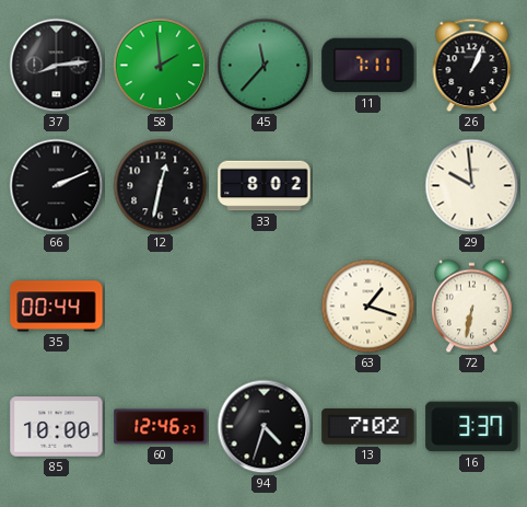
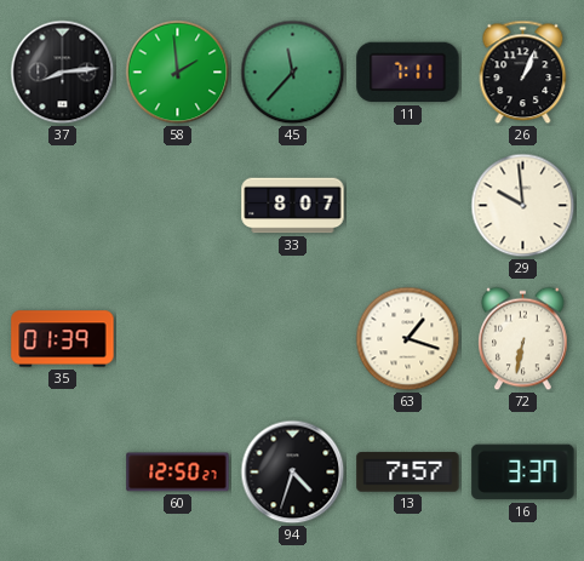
66: 2:11 -> none
12: 12:32 -> none
33: 8:02 -> 8:07
35: 00:44 -> 01:39
85: 10:00 -> none
60: 12:46 -> 12:50
13: 7:02 -> 7:57
